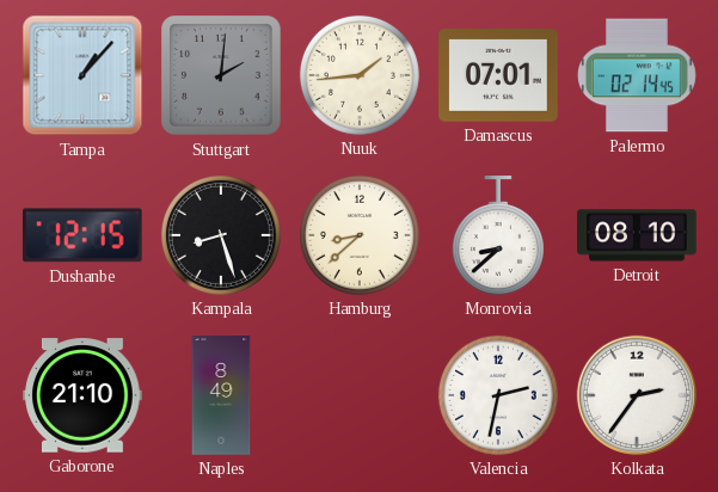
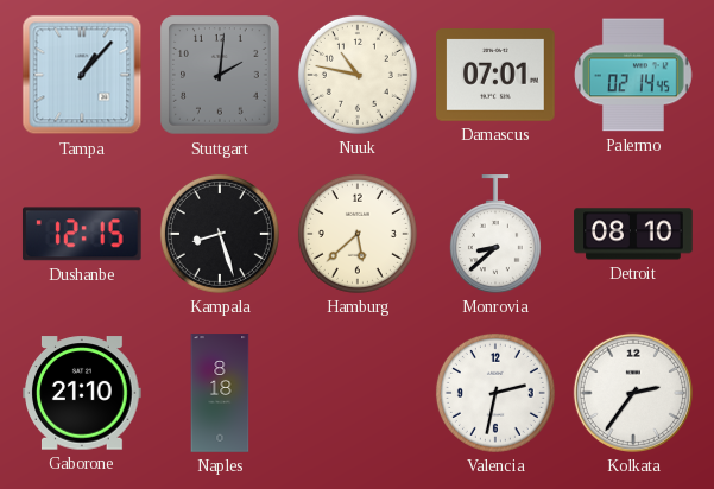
Nuuk: 1:44 -> 10:47
Hamburg: 8:38 -> 5:38
Naples: 8:49 -> 8:18
